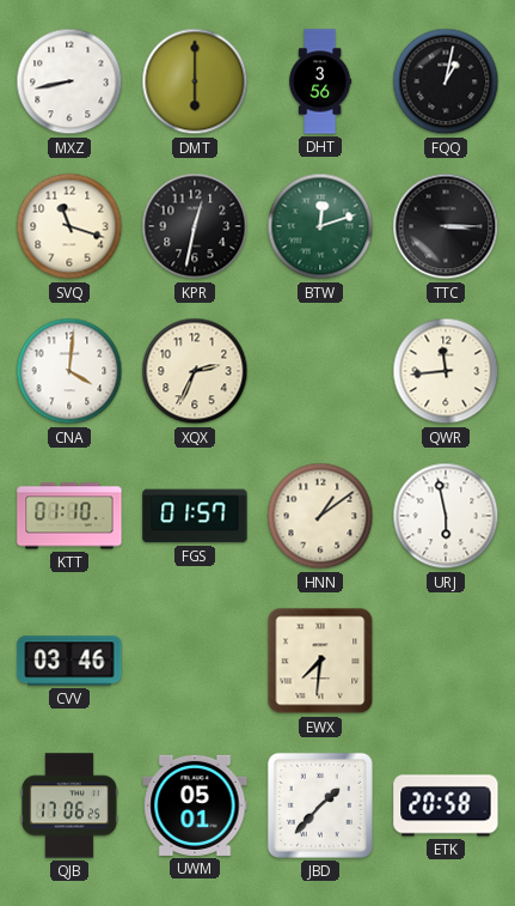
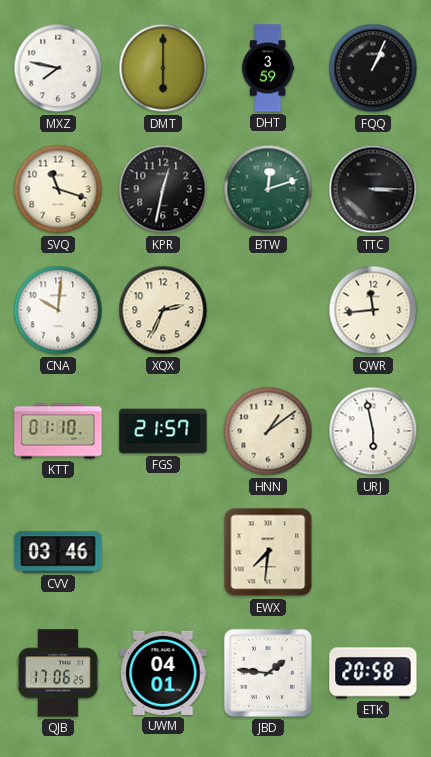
MXZ: 8:43 -> 7:47
DHT: 3:56 -> 3:59
FQQ: 1:02 -> 1:04
CNA: 4:01 -> 10:01
FGS: 01:57 -> 21:57
UWM: 05:01 -> 04:01
JBD: 1:37 -> 1:46
